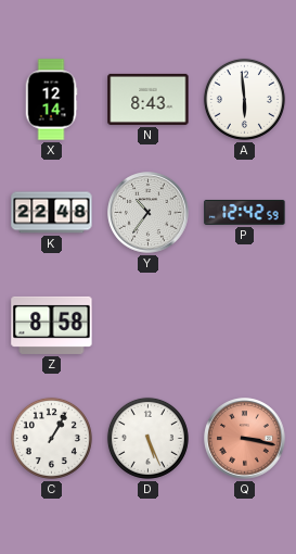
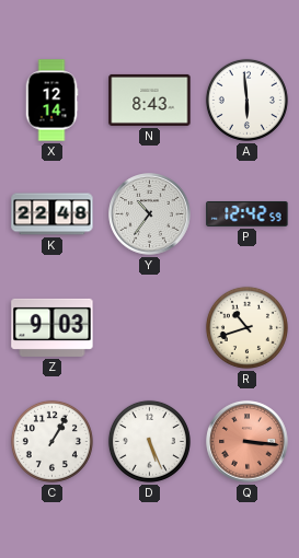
Z: 8:58 -> 9:03
R: none -> 10:42
Q: 3:17 -> 3:16
